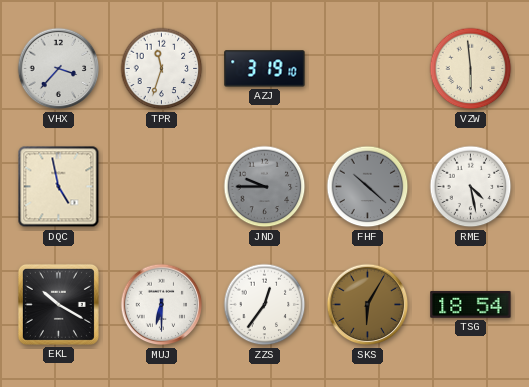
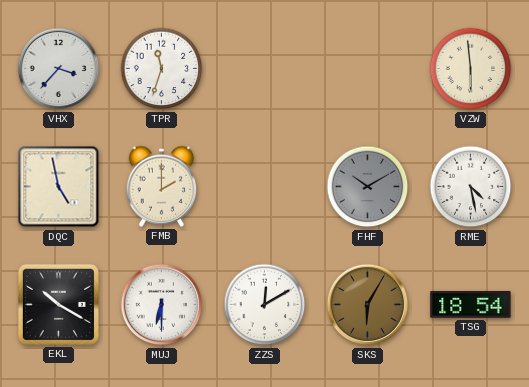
AZJ: 3:19 -> none
FMB: none -> 2:00
JND: 9:45 -> none
FHF: 10:22 -> 10:10
ZZS: 12:36 -> 12:10
